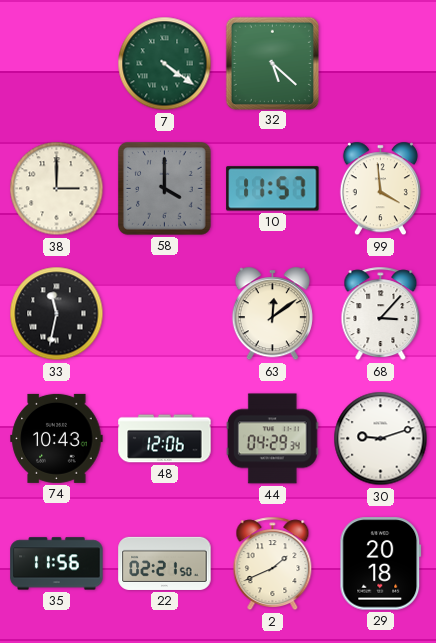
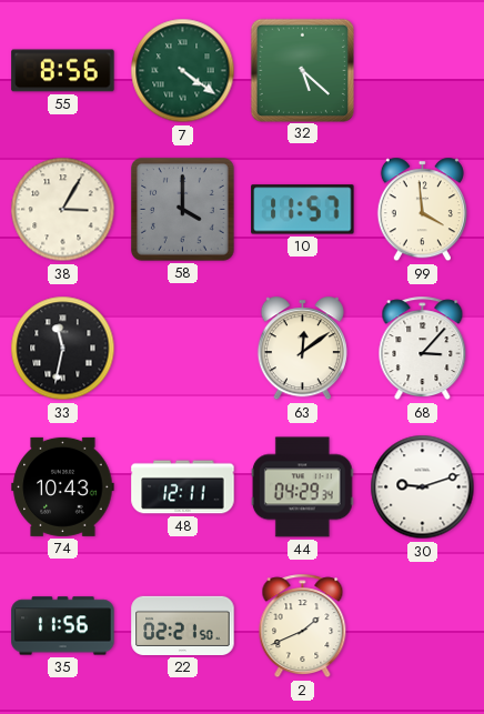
55: none -> 8:56
38: 3:00 -> 3:05
48: 12:06 -> 12:11
29: 20:18 -> none
